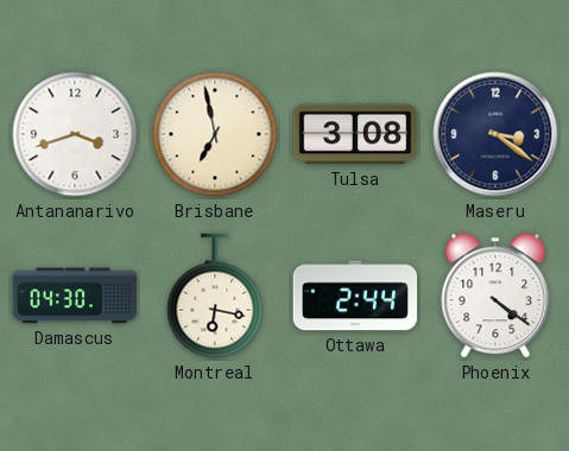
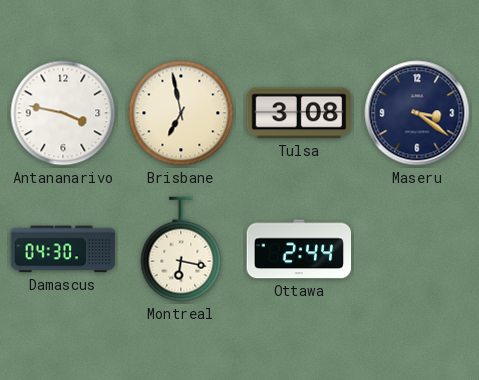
Antananarivo: 3:42 -> 3:47
Phoenix: 4:21 -> none
